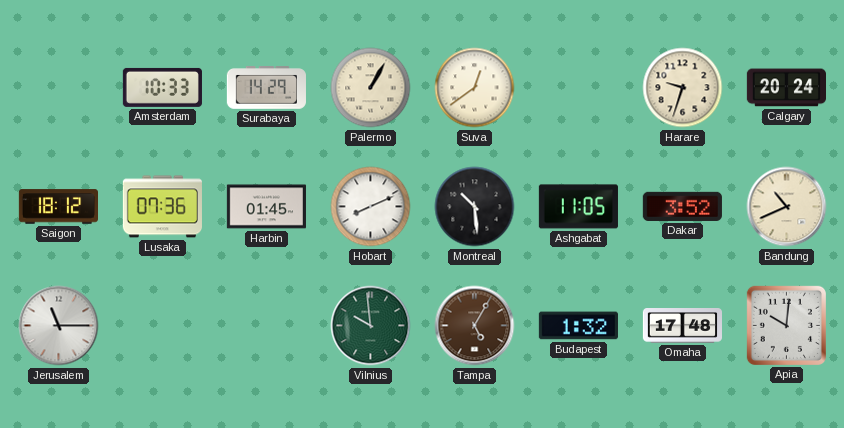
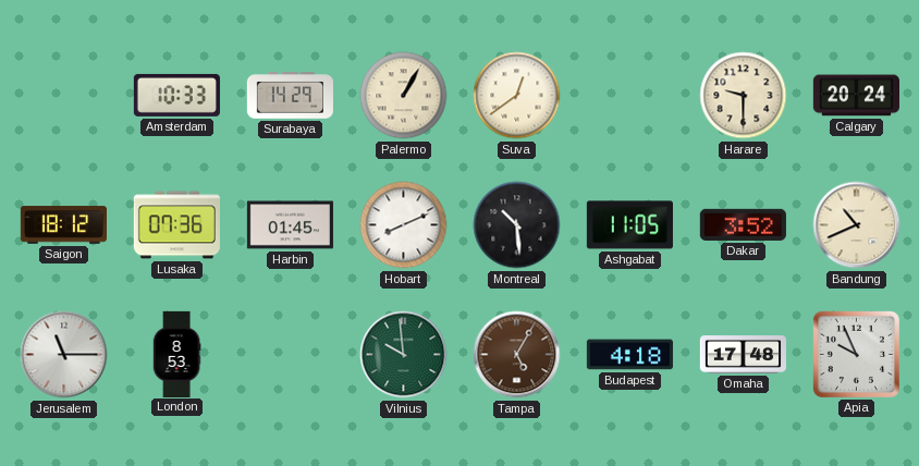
Harare: 9:33 -> 9:30
London: none -> 8:53
Budapest: 1:32 -> 4:18
Apia: 10:01 -> 9:56
